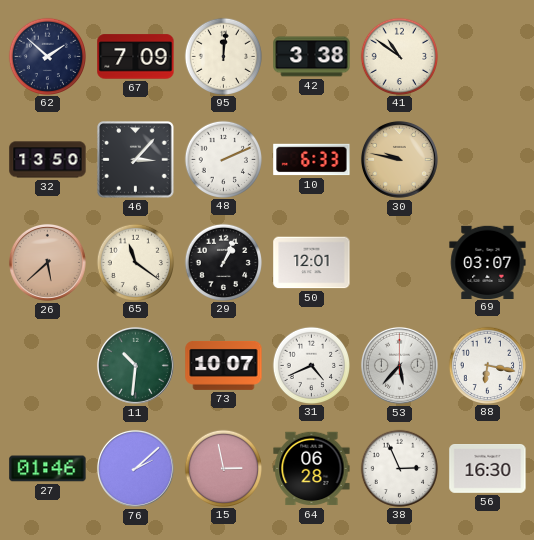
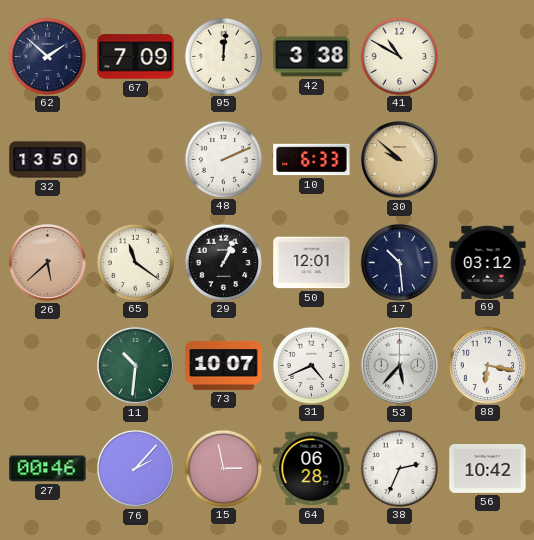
41: 10:51 -> 10:50
46: 3:07 -> none
30: 9:47 -> 9:52
17: none -> 10:29
69: 03:07 -> 03:12
27: 01:46 -> 00:46
76: 2:08 -> 2:07
38: 2:56 -> 2:34
56: 16:30 -> 10:42
